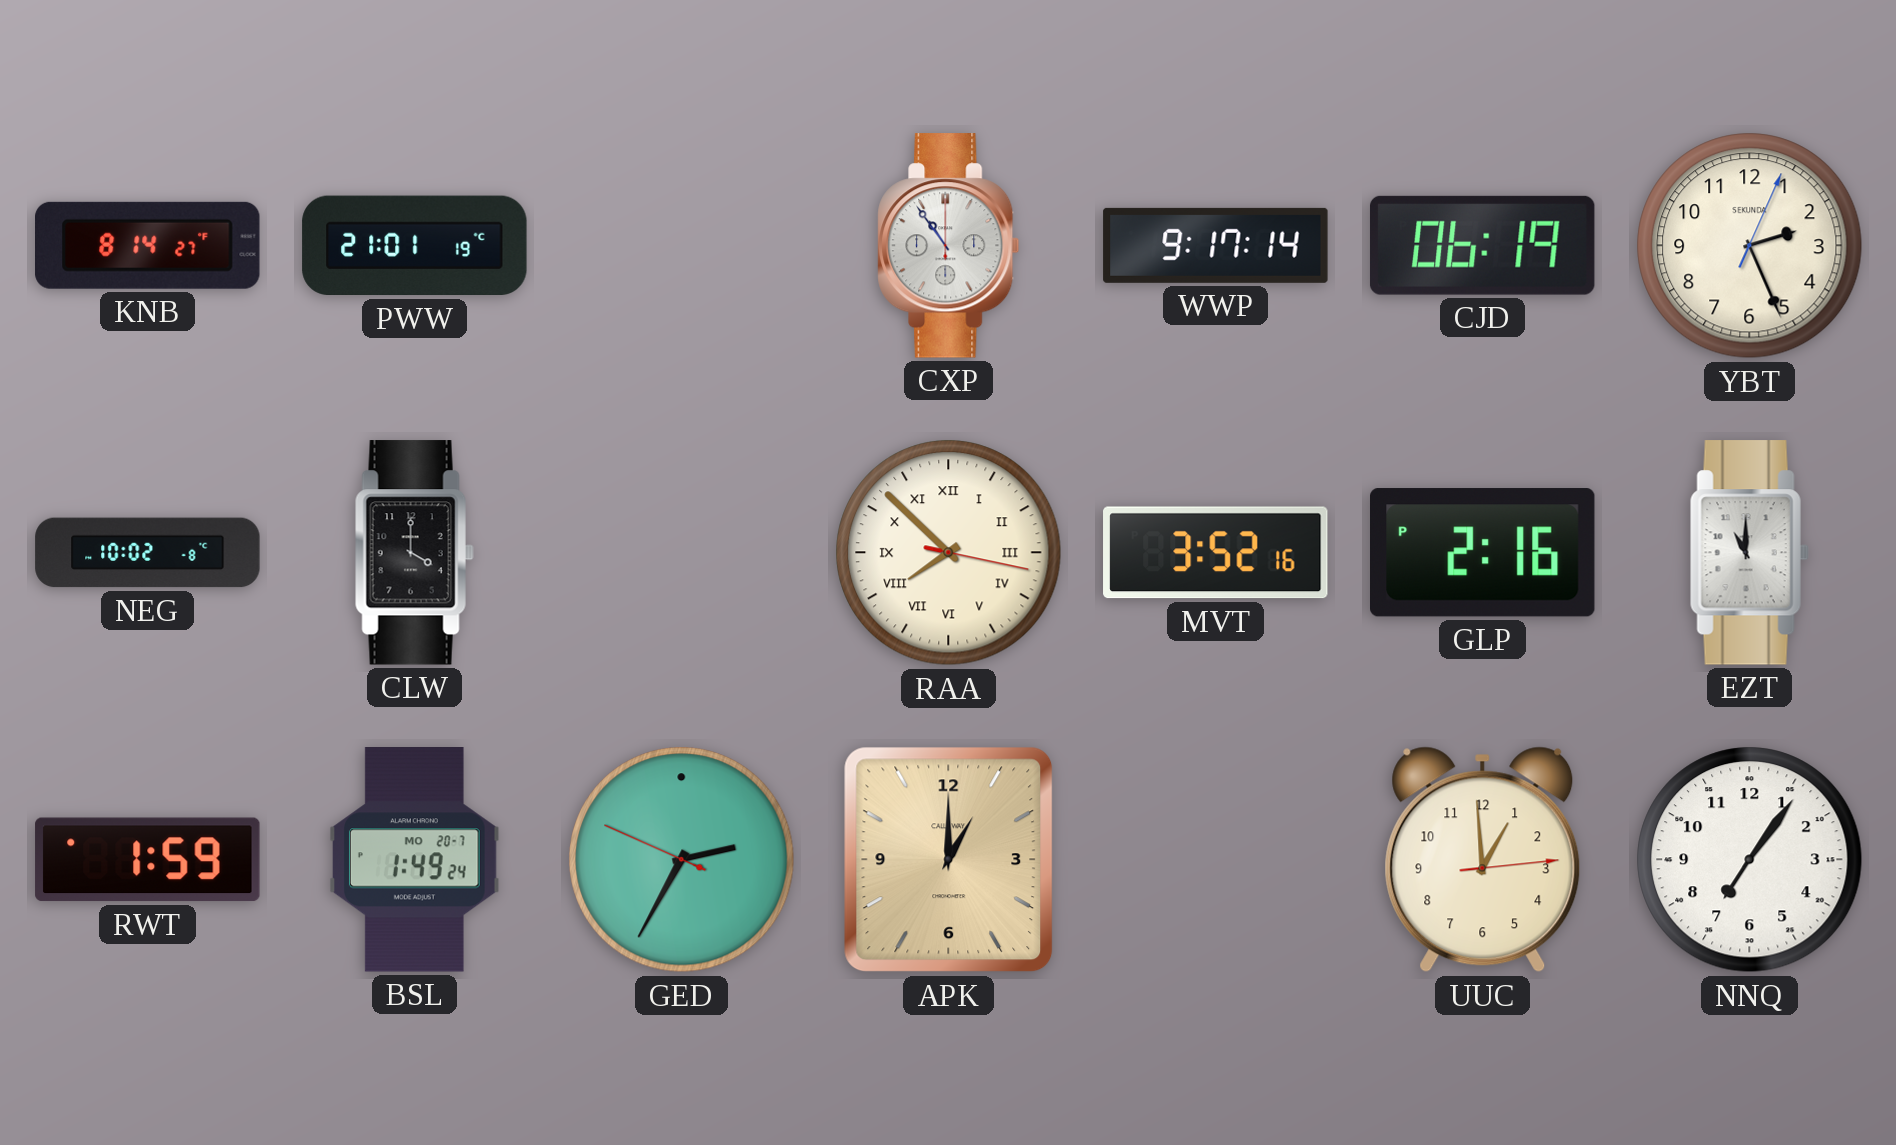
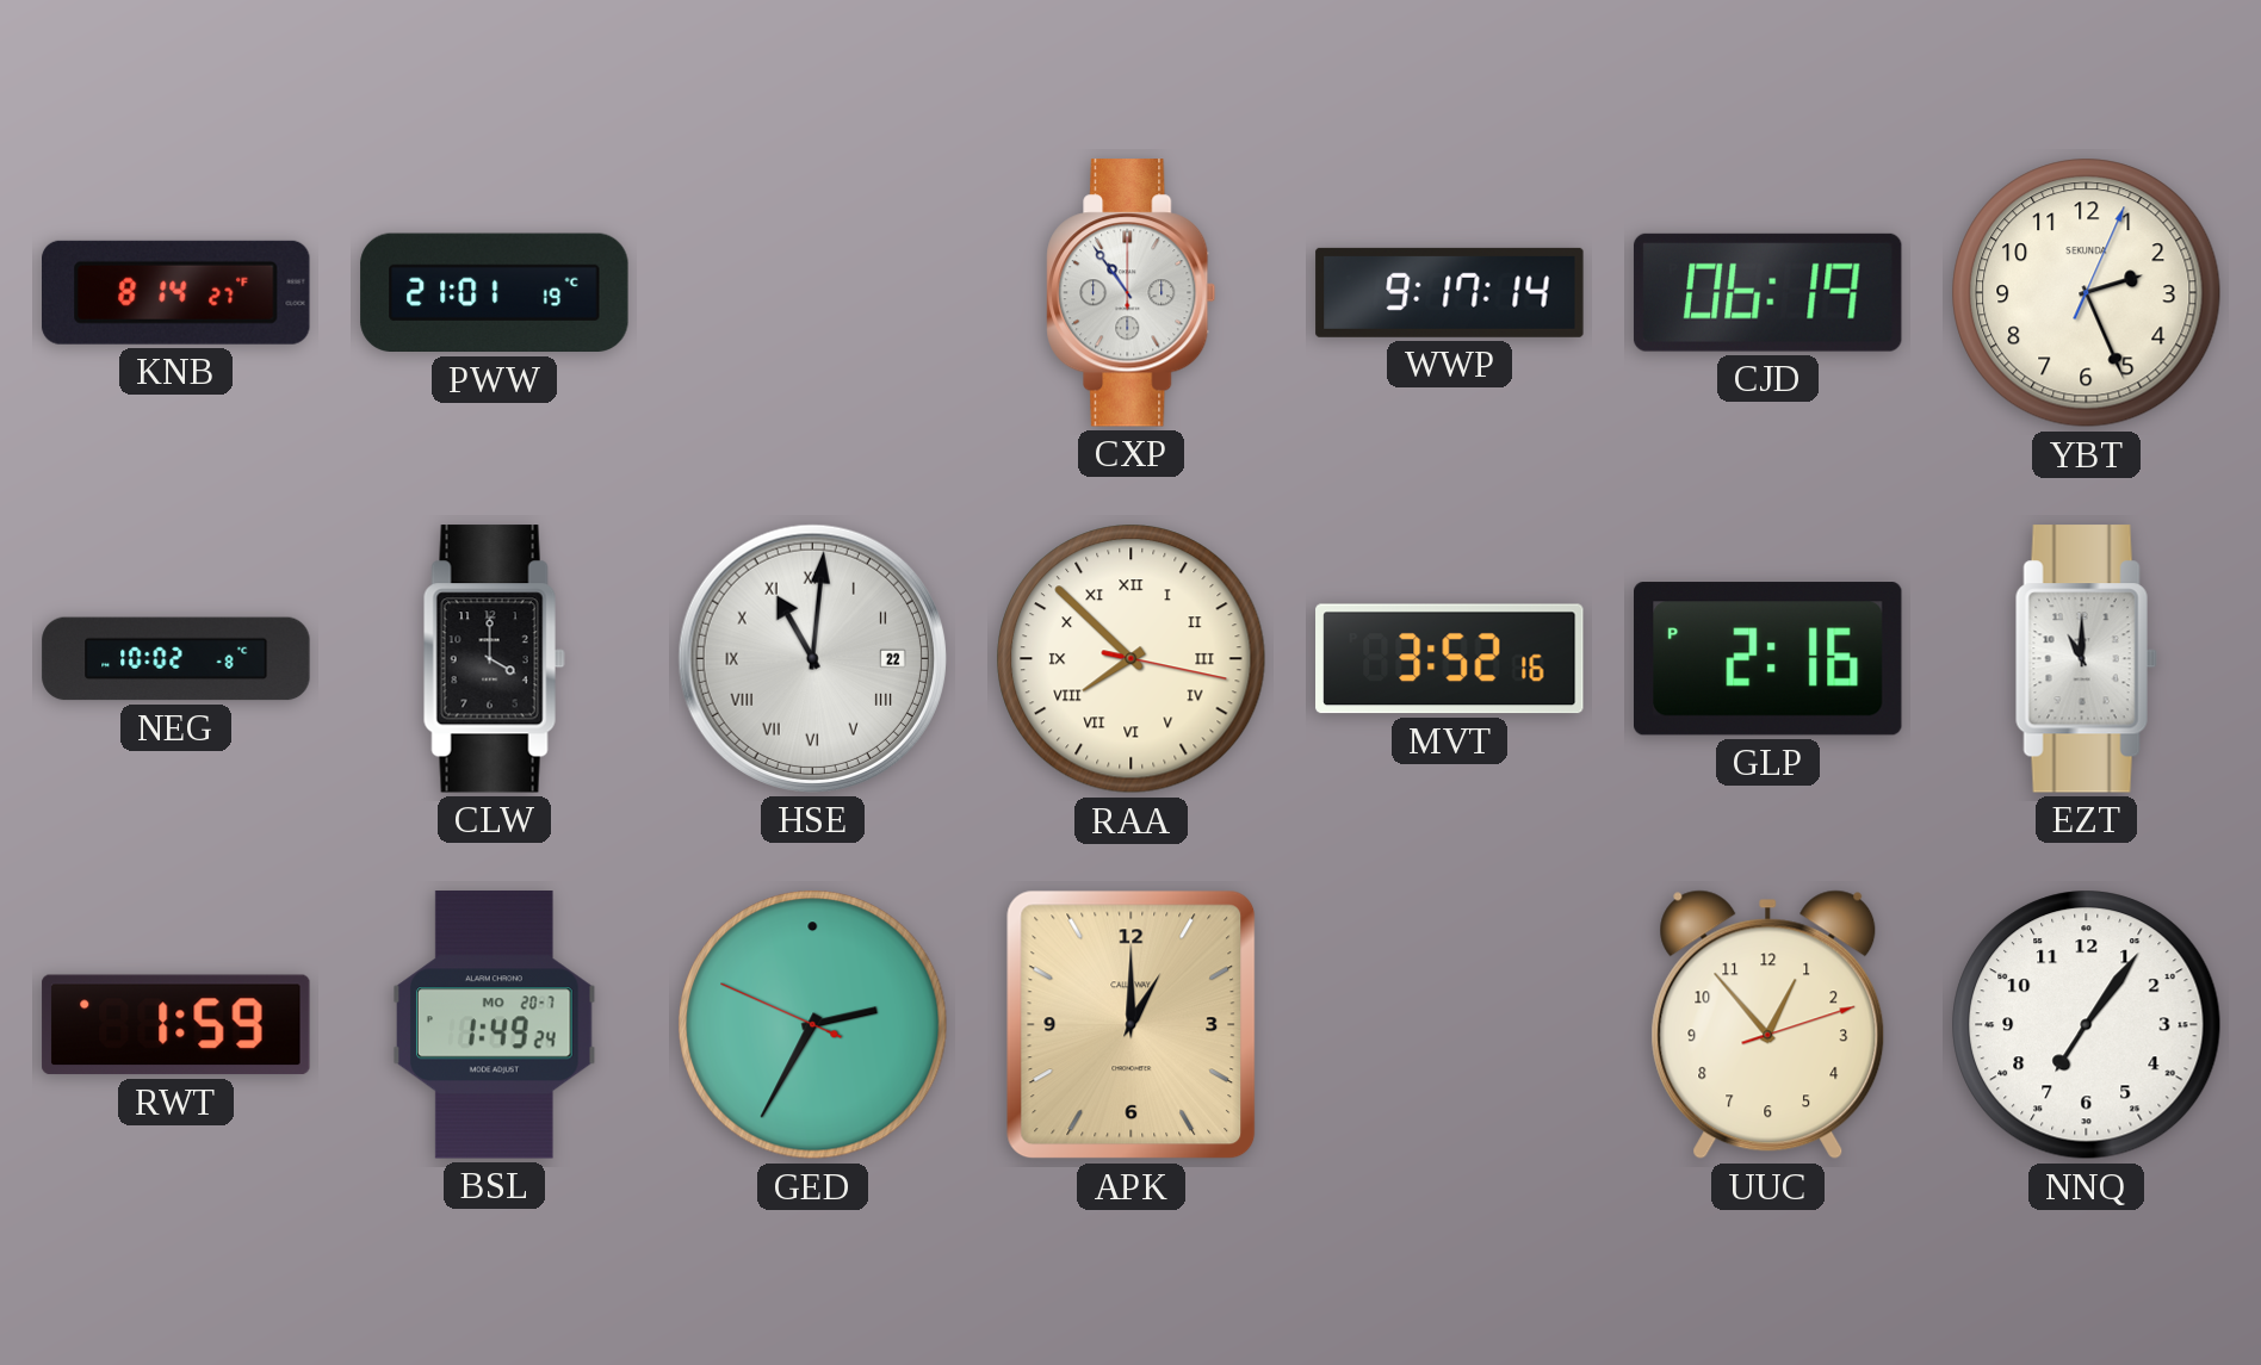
HSE: none -> 11:01
UUC: 12:59 -> 12:53
